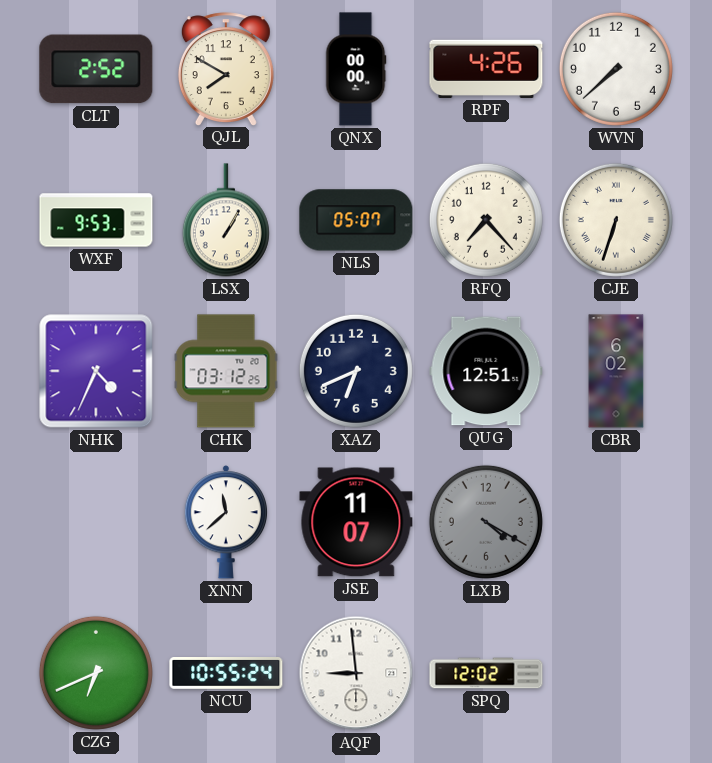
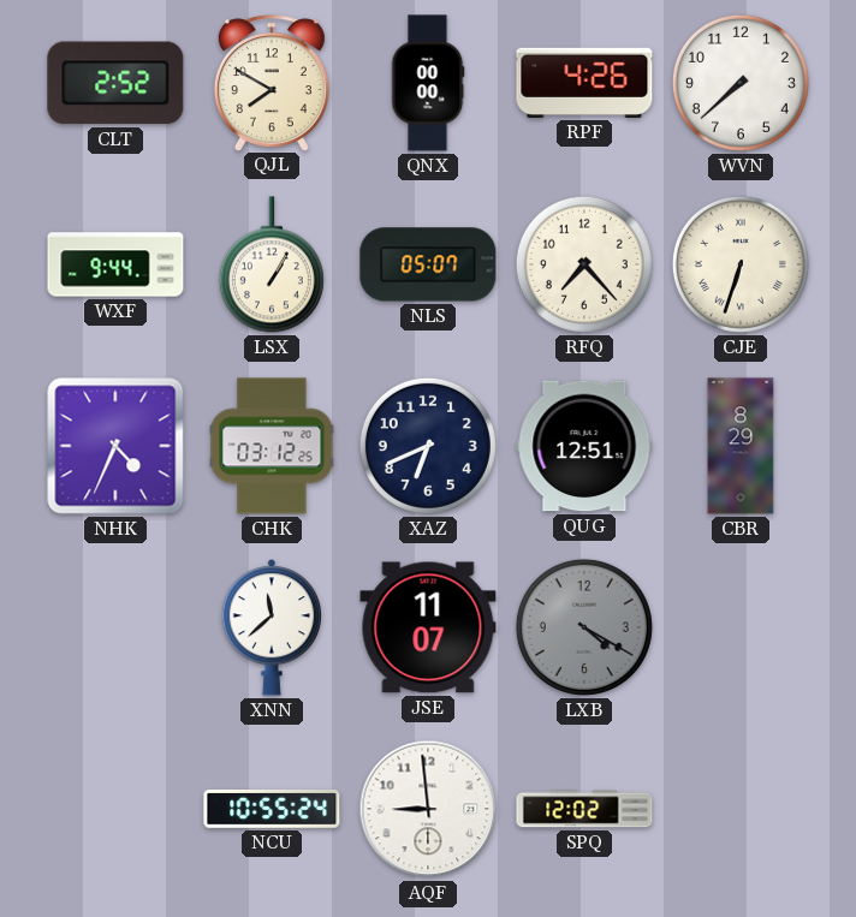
WXF: 9:53 -> 9:44
CBR: 6:02 -> 8:29
CZG: 6:41 -> none
